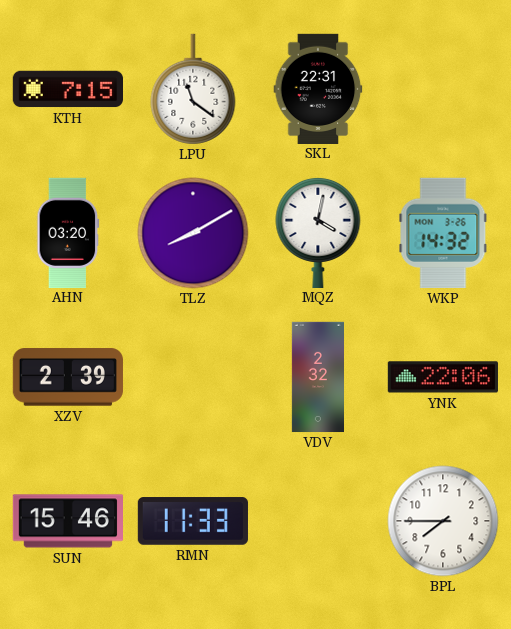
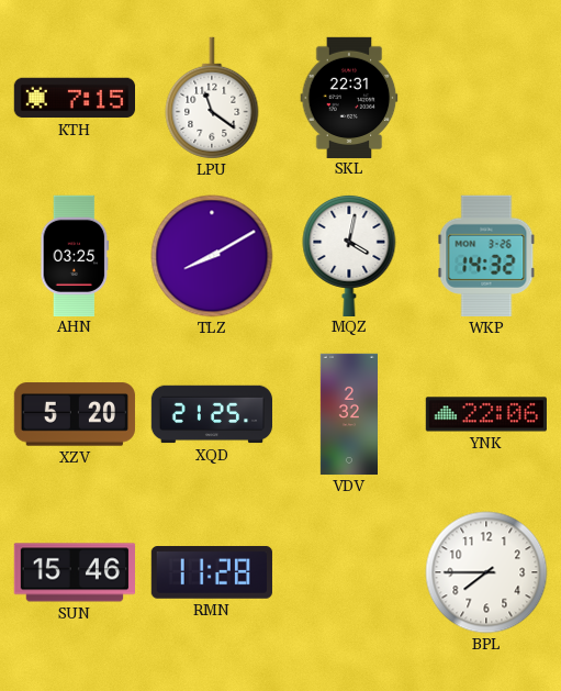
AHN: 03:20 -> 03:25
XZV: 2:39 -> 5:20
XQD: none -> 21:25
RMN: 11:33 -> 11:28
